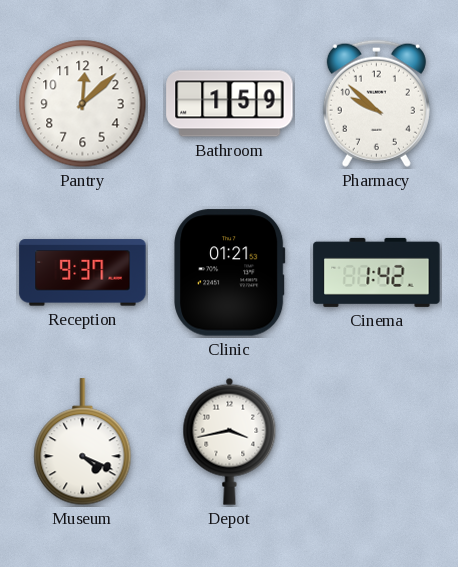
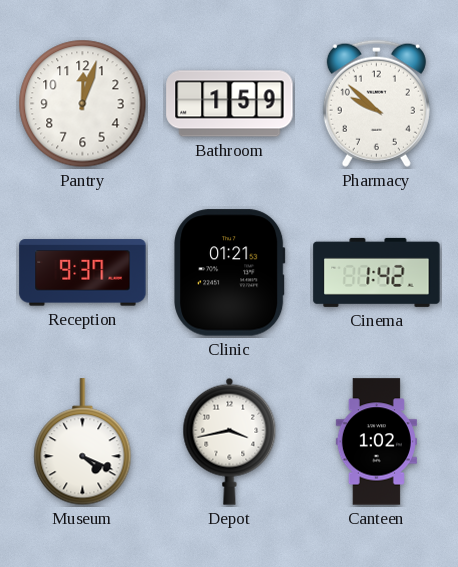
Pantry: 12:08 -> 12:03
Canteen: none -> 1:02
